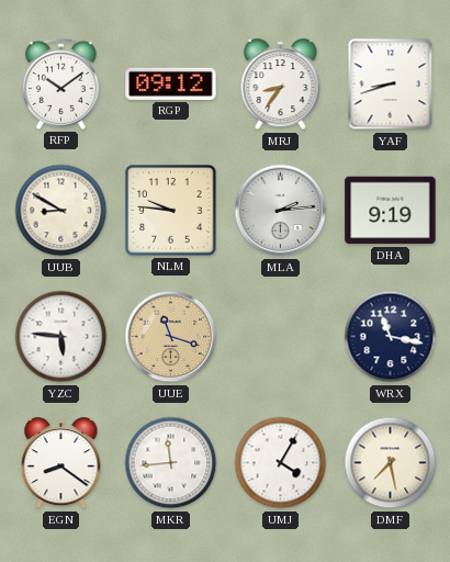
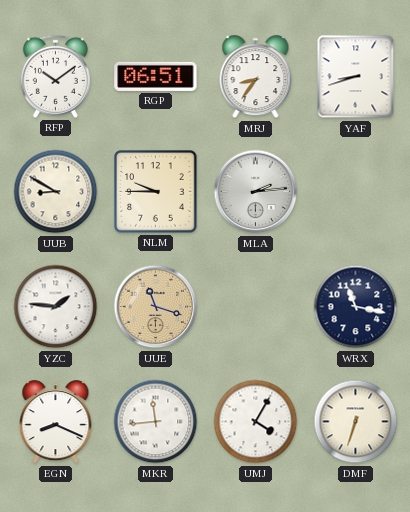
RGP: 09:12 -> 06:51
NLM: 9:46 -> 9:45
DHA: 9:19 -> none
YZC: 5:46 -> 1:46
EGN: 8:21 -> 8:19
DMF: 7:28 -> 6:33
